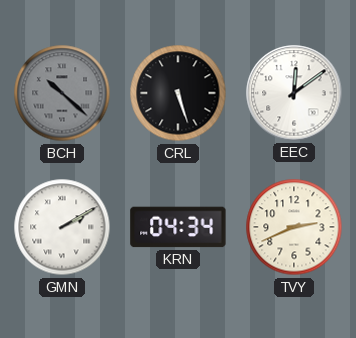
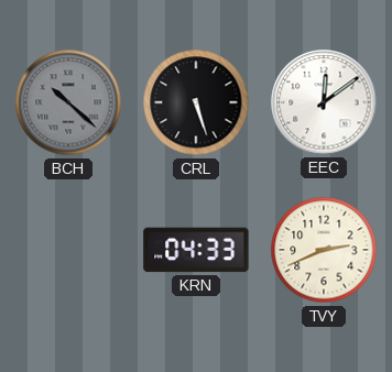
GMN: 2:10 -> none
KRN: 04:34 -> 04:33
